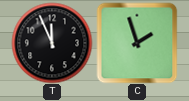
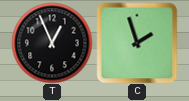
T: 11:56 -> 12:56
